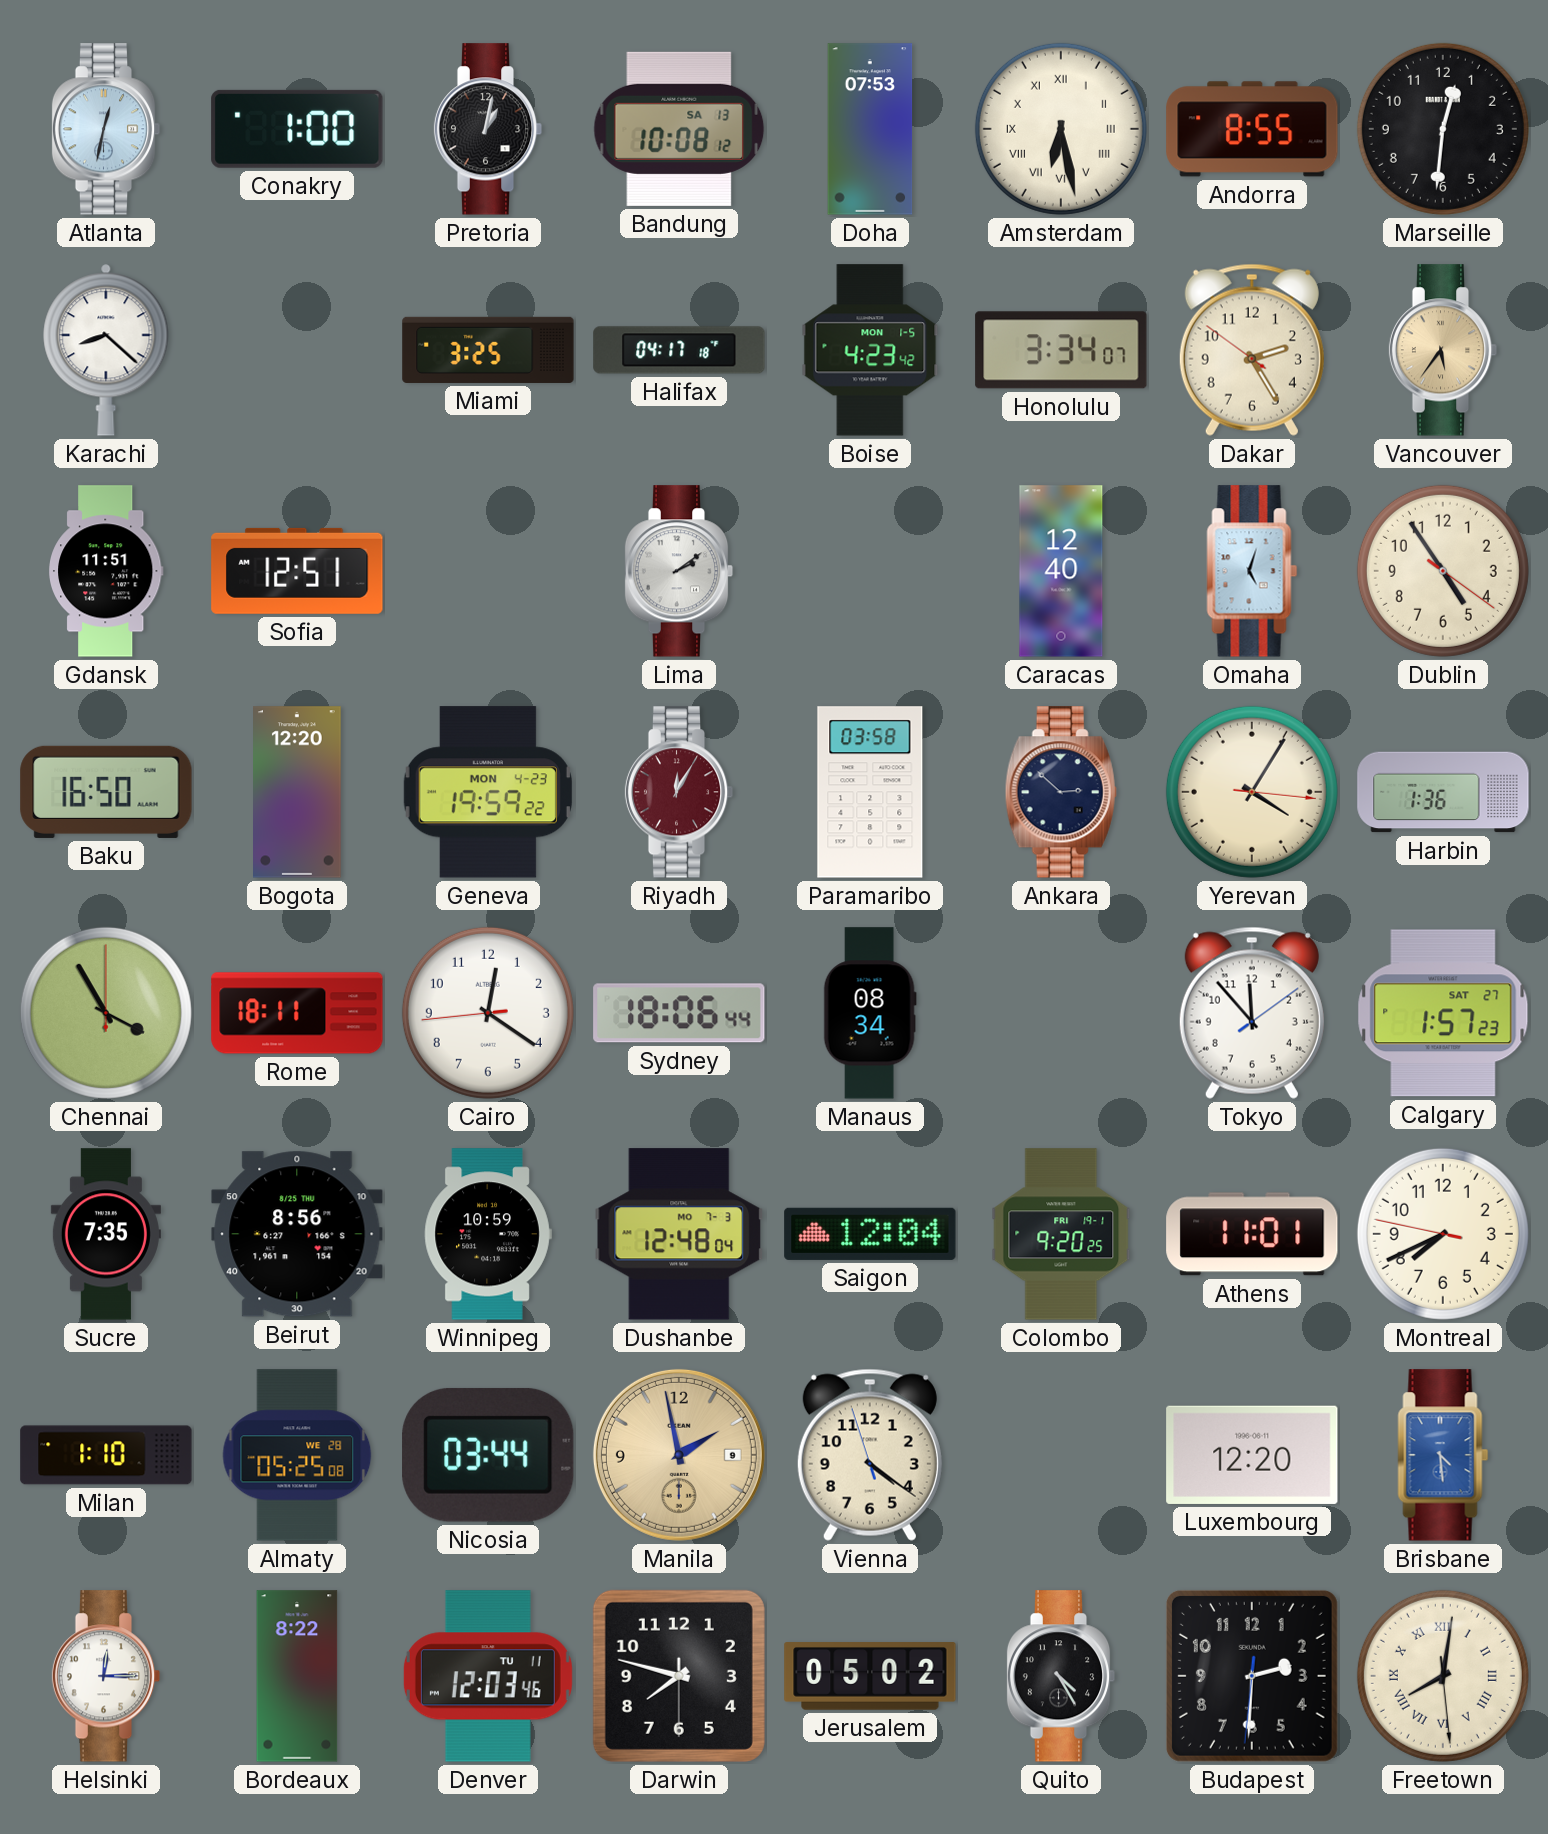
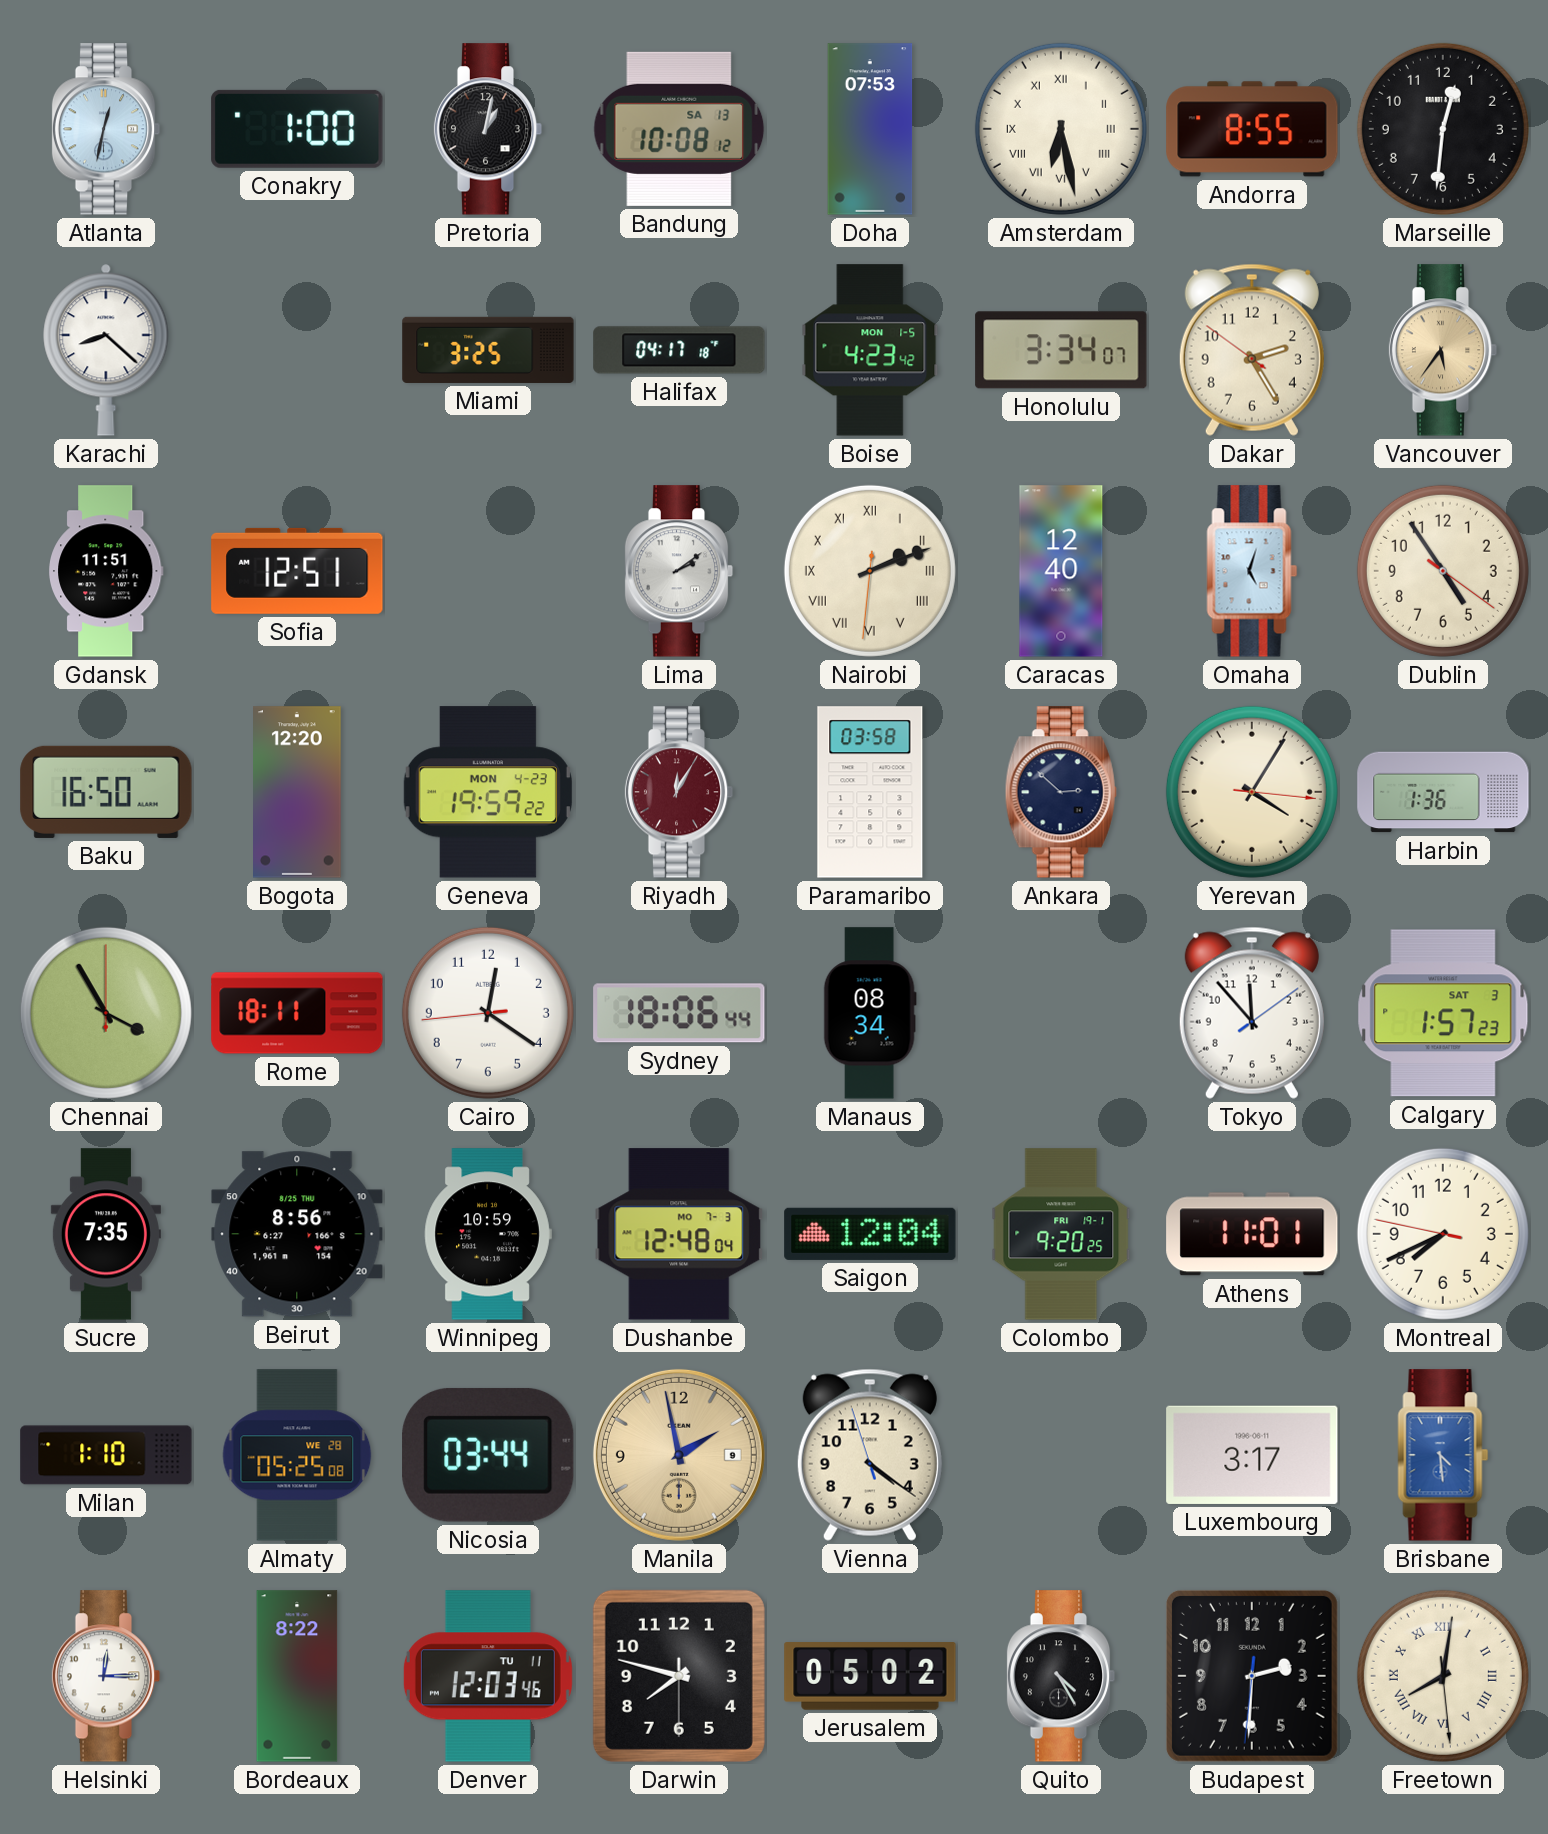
Nairobi: none -> 2:11
Calgary date: SAT 27 -> SAT 3
Luxembourg: 12:20 -> 3:17
